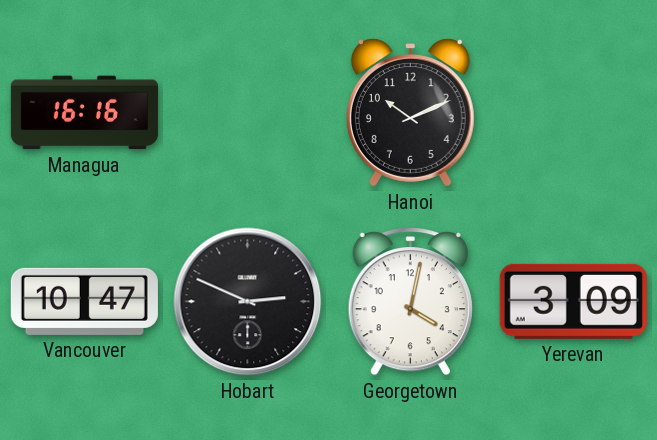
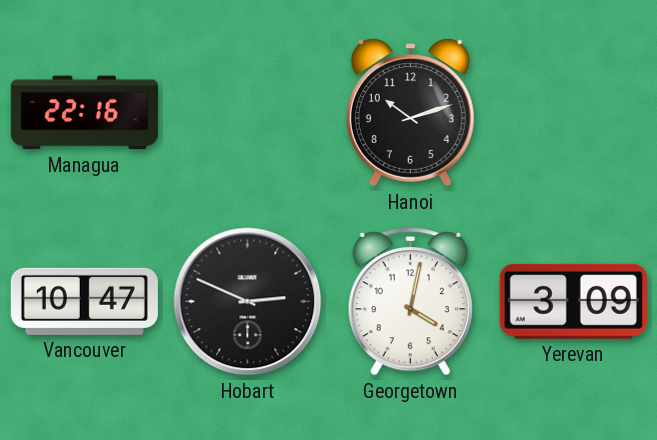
Managua: 16:16 -> 22:16
Hanoi: 10:11 -> 10:12
